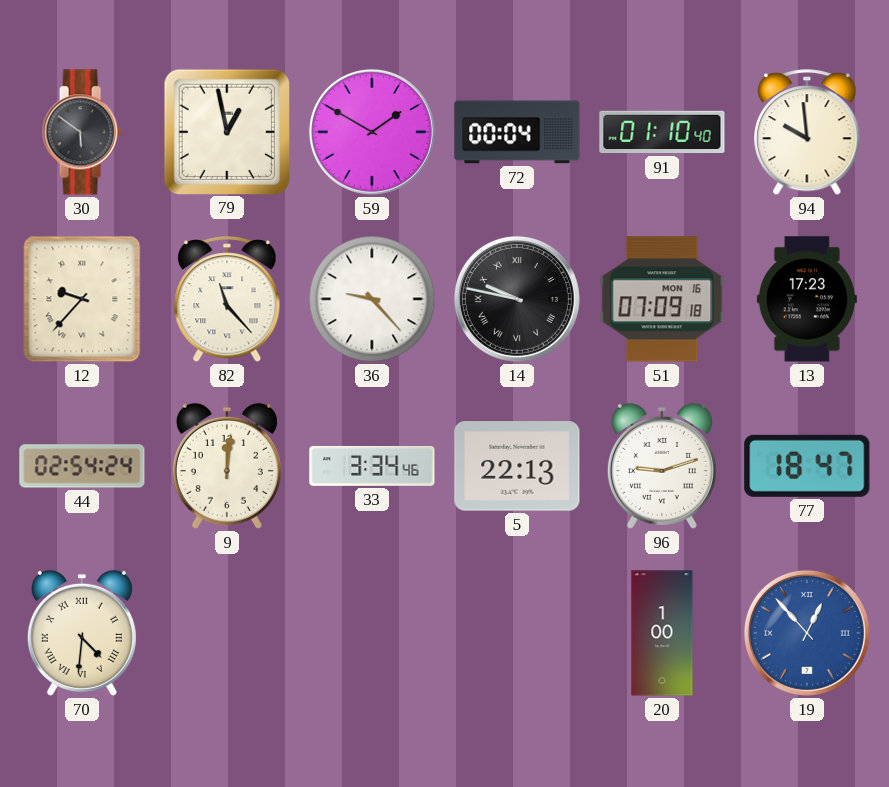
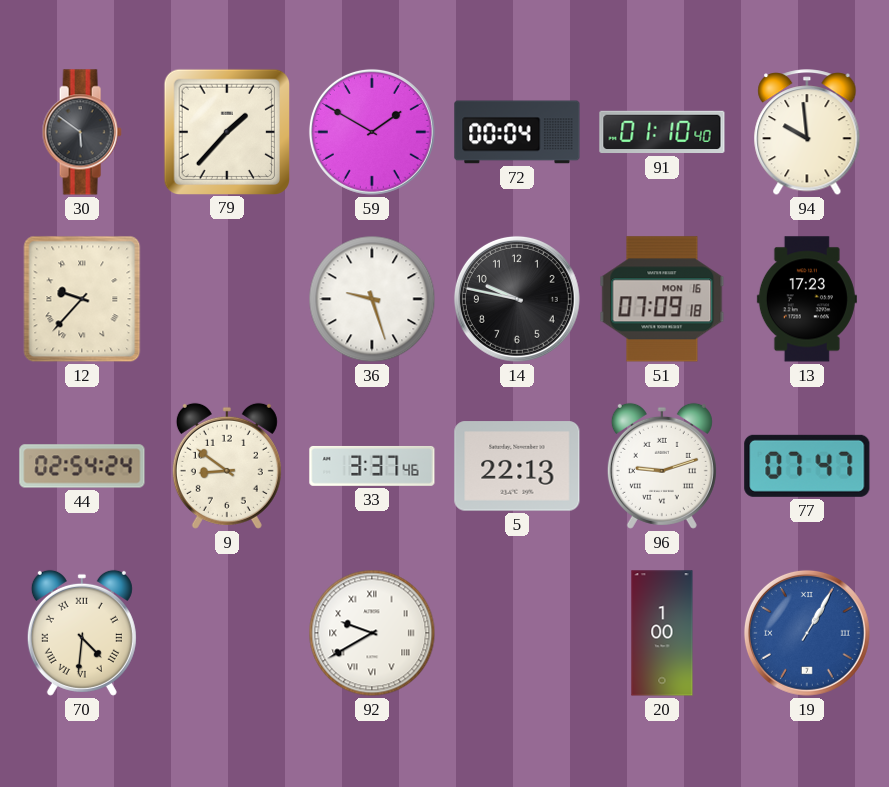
79: 12:58 -> 1:37
82: 11:23 -> none
36: 9:23 -> 9:27
14 numerals: Roman -> Arabic
9: 12:01 -> 8:51
33: 3:34 -> 3:37
77: 18:47 -> 07:47
92: none -> 9:40
19: 12:53 -> 1:05
